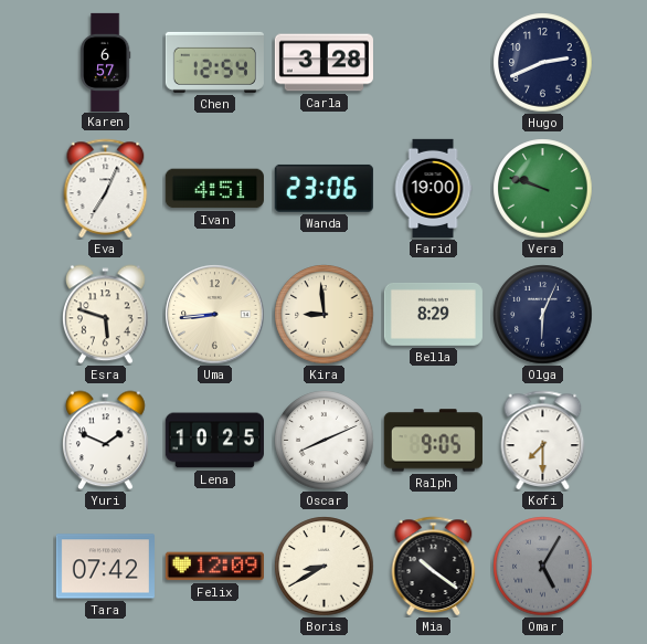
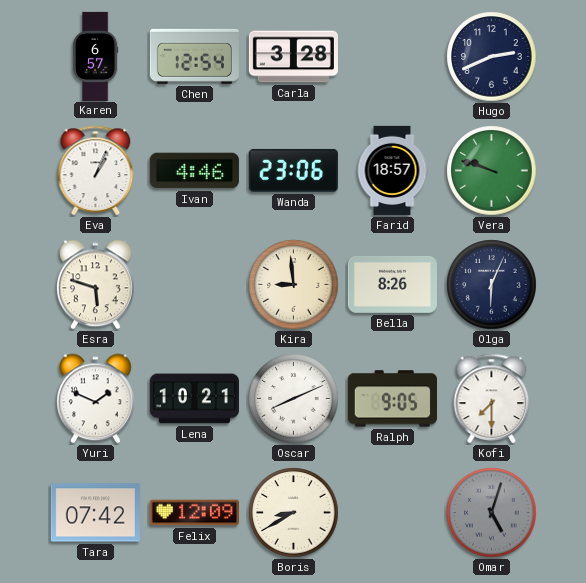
Eva: 7:04 -> 1:04
Ivan: 4:51 -> 4:46
Farid: 19:00 -> 18:57
Uma: 8:44 -> none
Bella: 8:29 -> 8:26
Lena: 10:25 -> 10:21
Mia: 10:21 -> none
Omar: 5:05 -> 5:03
